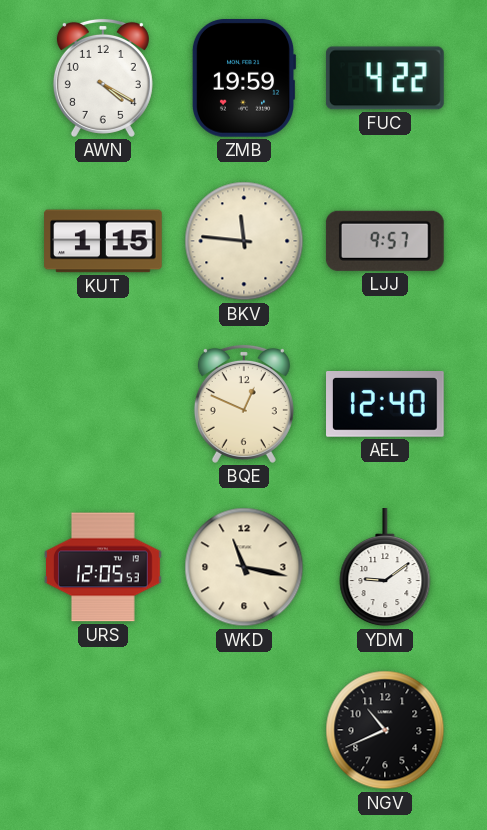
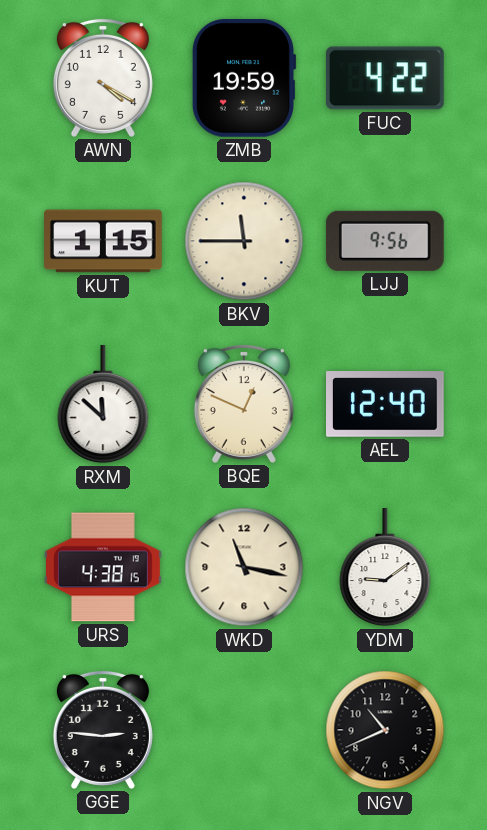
BKV: 11:46 -> 11:45
LJJ: 9:57 -> 9:56
RXM: none -> 11:52
URS: 12:05 -> 4:38
GGE: none -> 2:46
